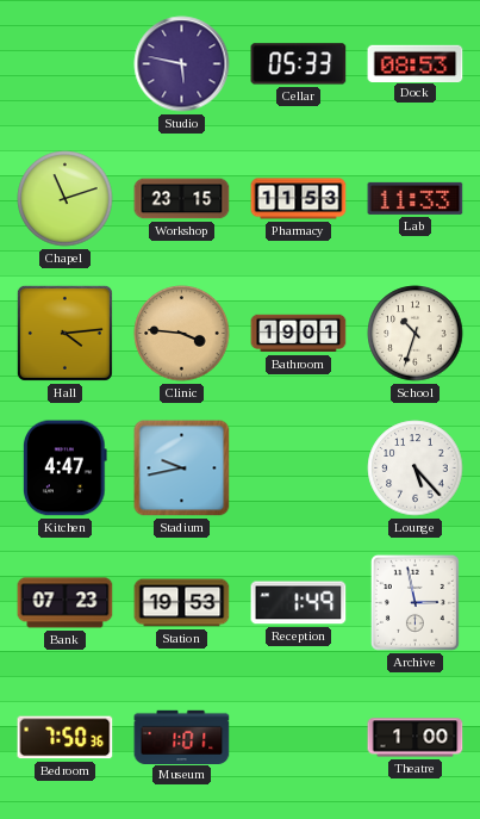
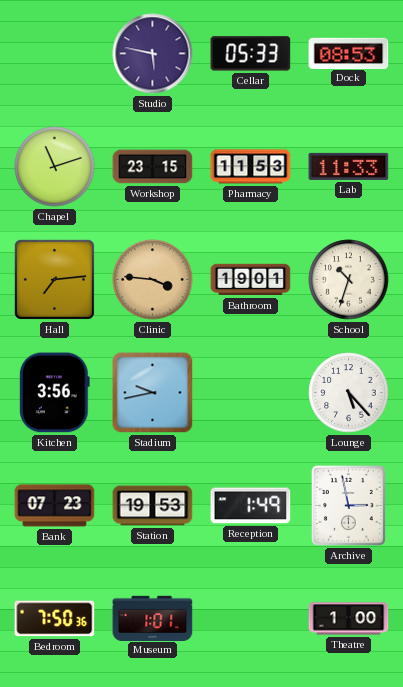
Hall: 4:14 -> 7:14
Kitchen: 4:47 -> 3:56
